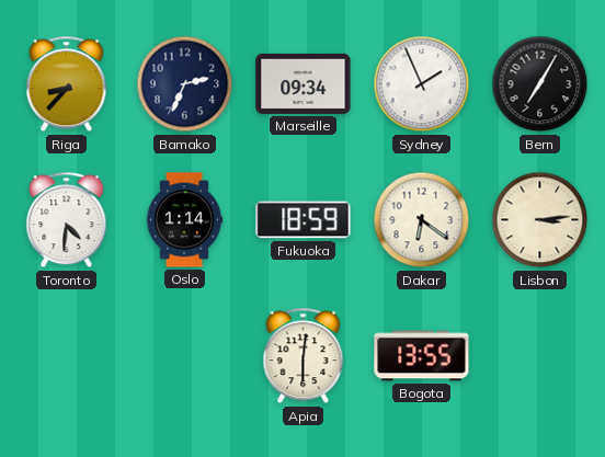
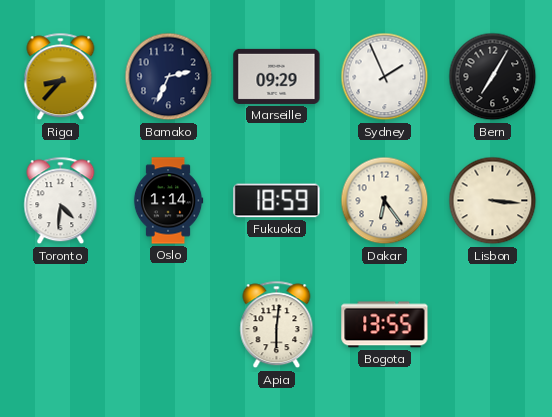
Marseille: 09:34 -> 09:29
Dakar: 6:21 -> 6:24
Lisbon: 3:14 -> 3:16
